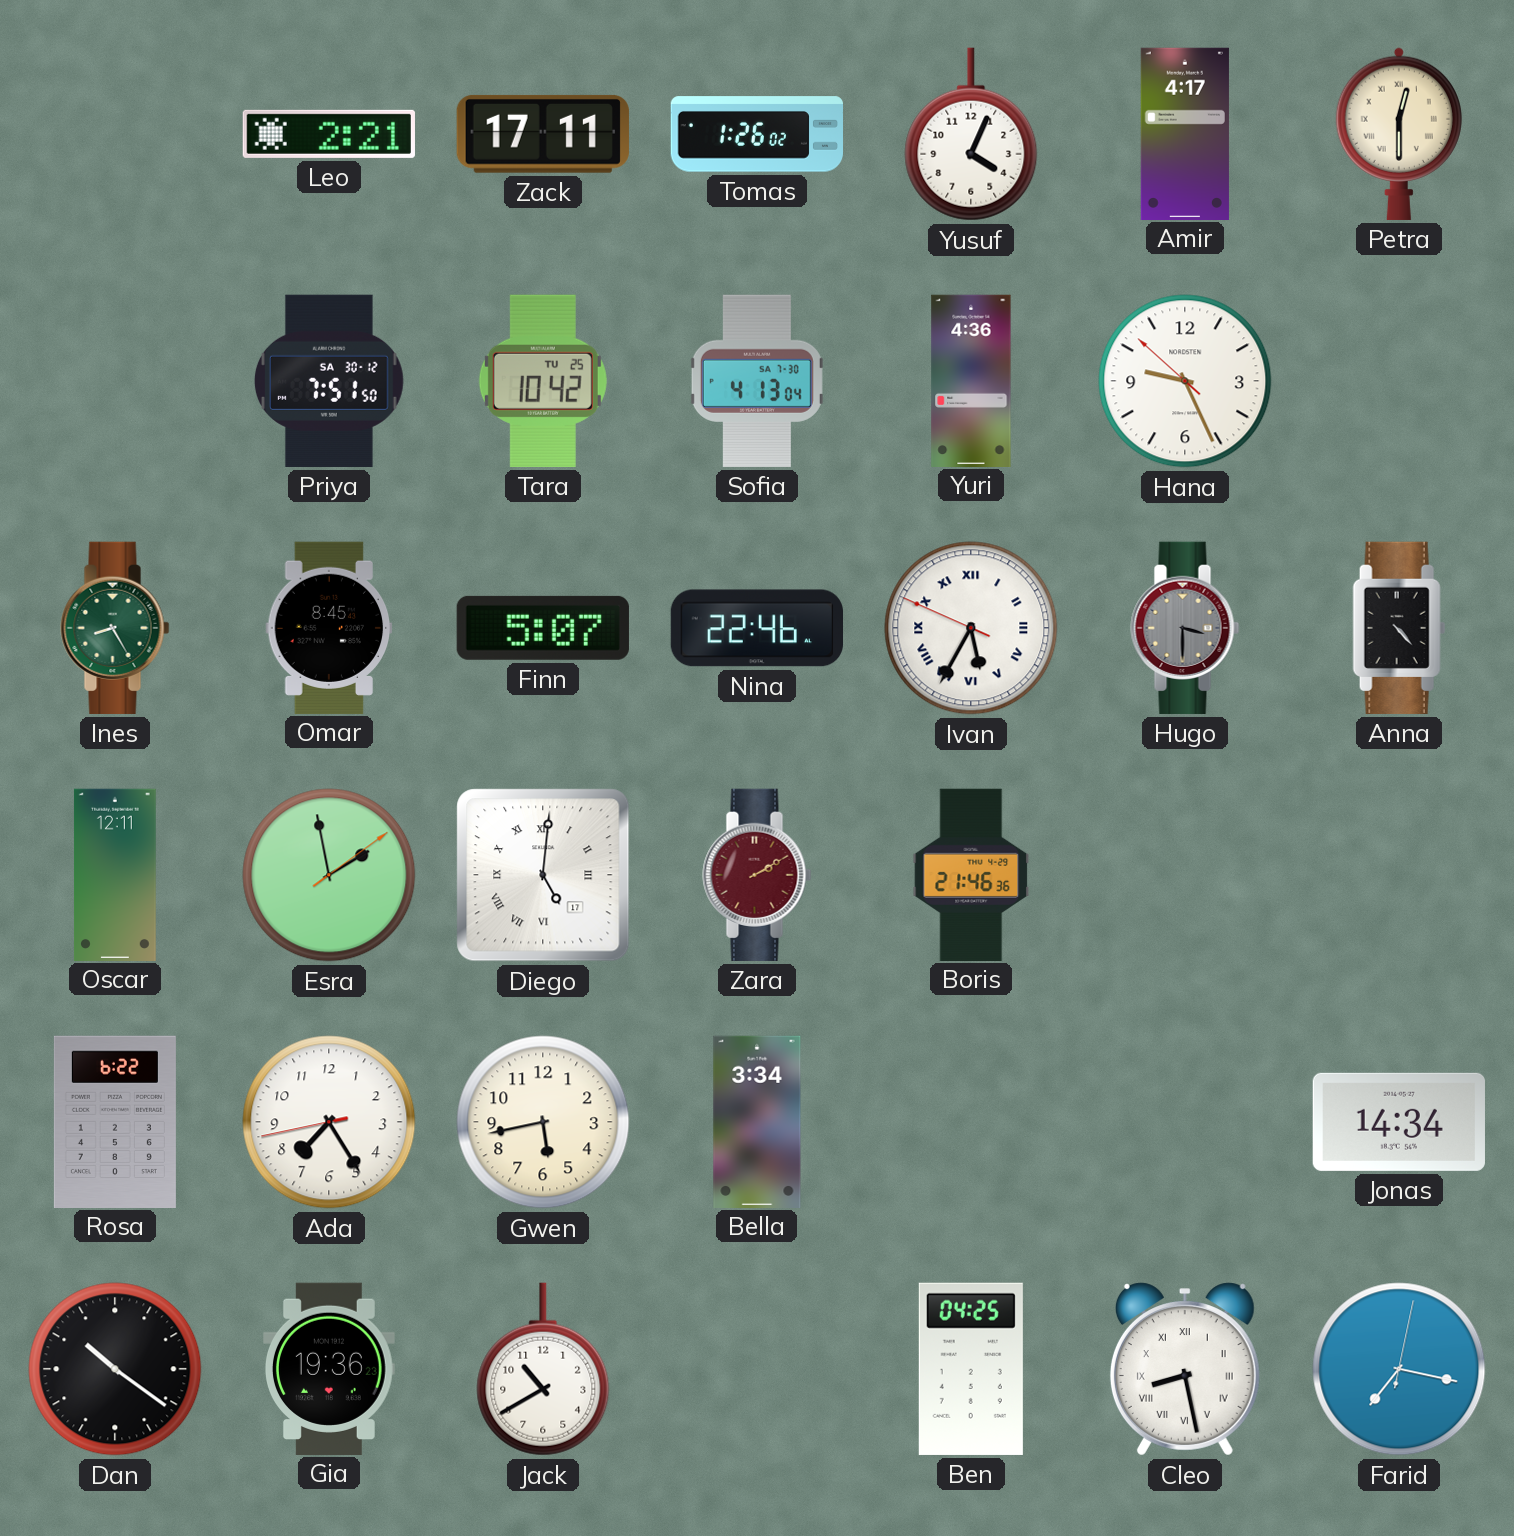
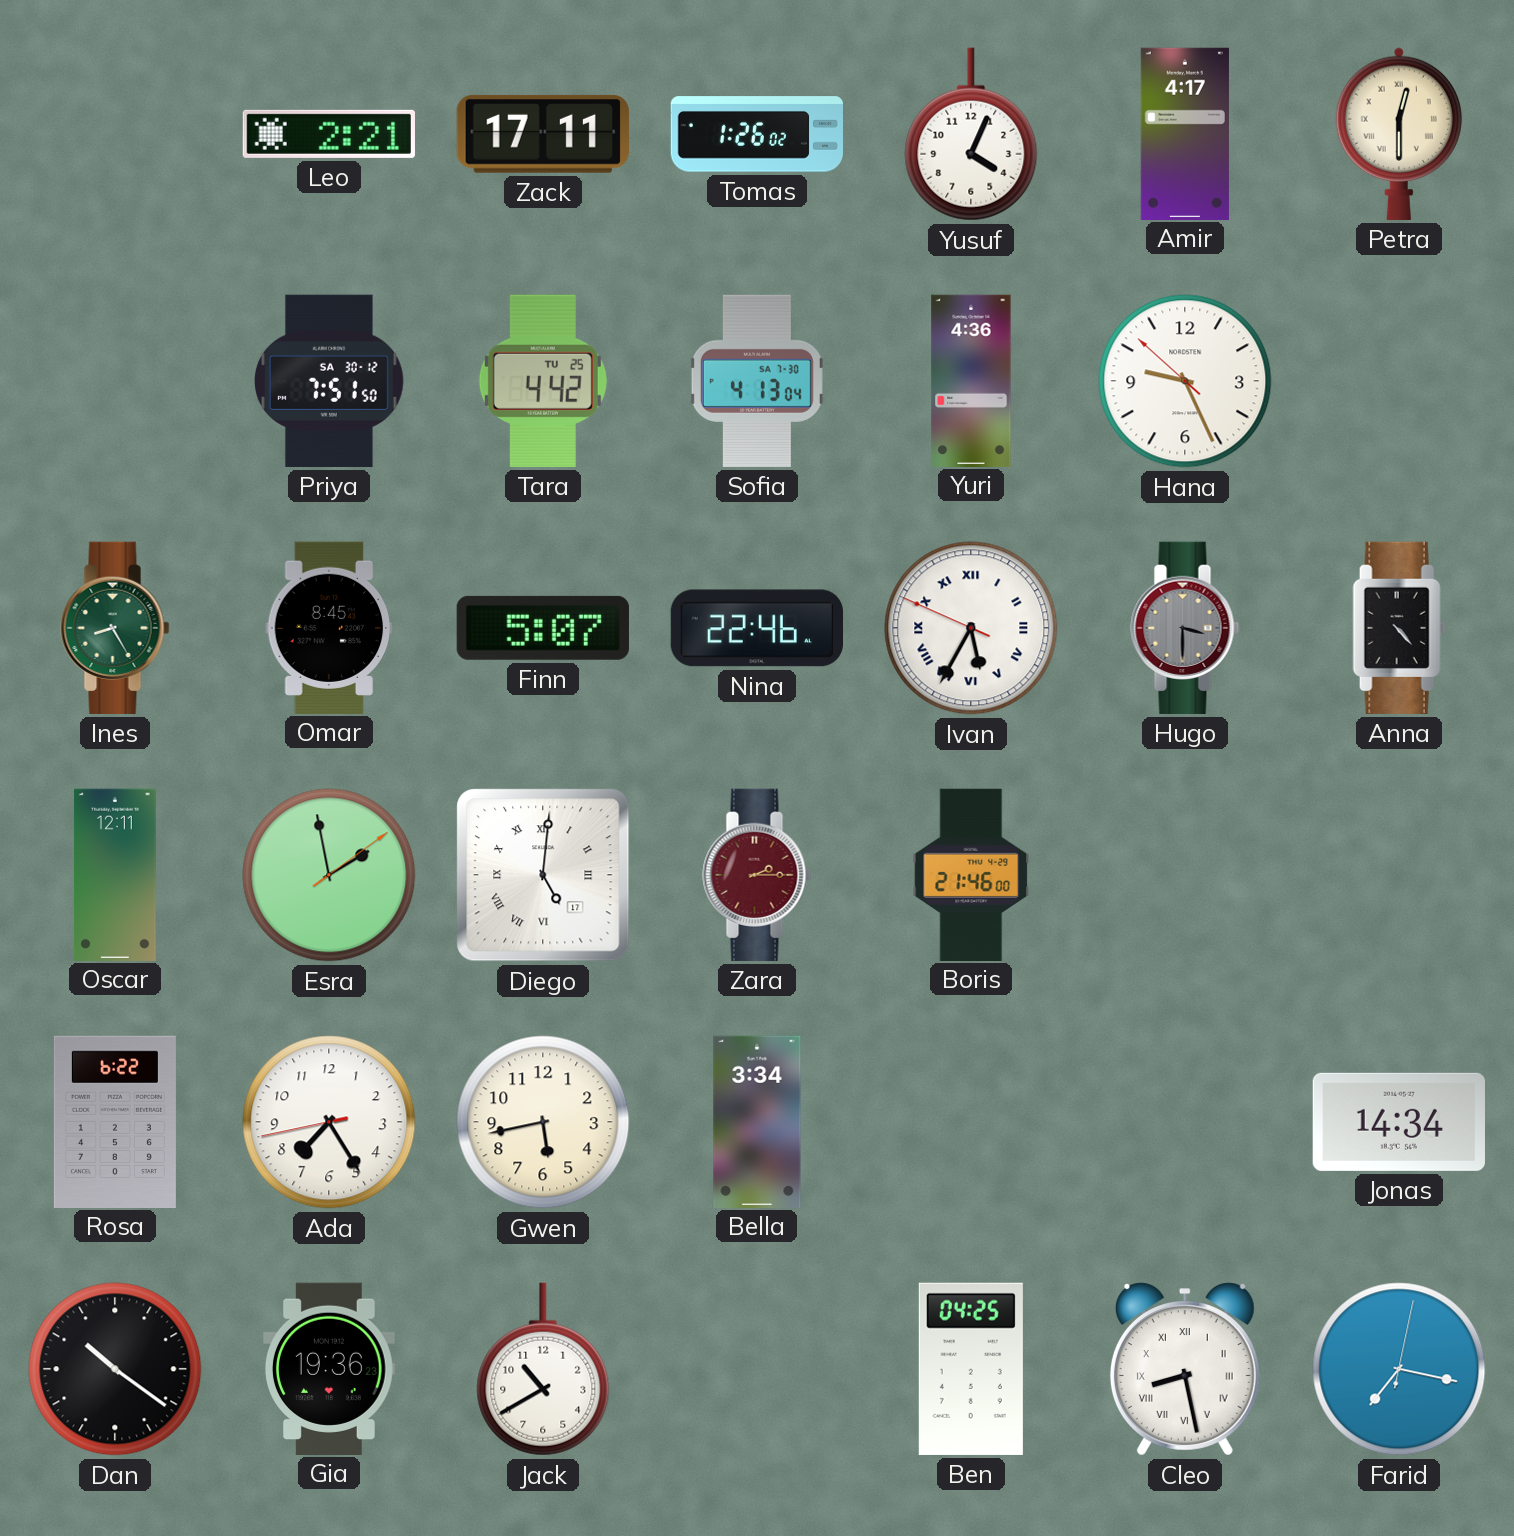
Tara: 10:42 -> 4:42
Zara: 2:10 -> 2:15
Boris: 21:46:36 -> 21:46:00
